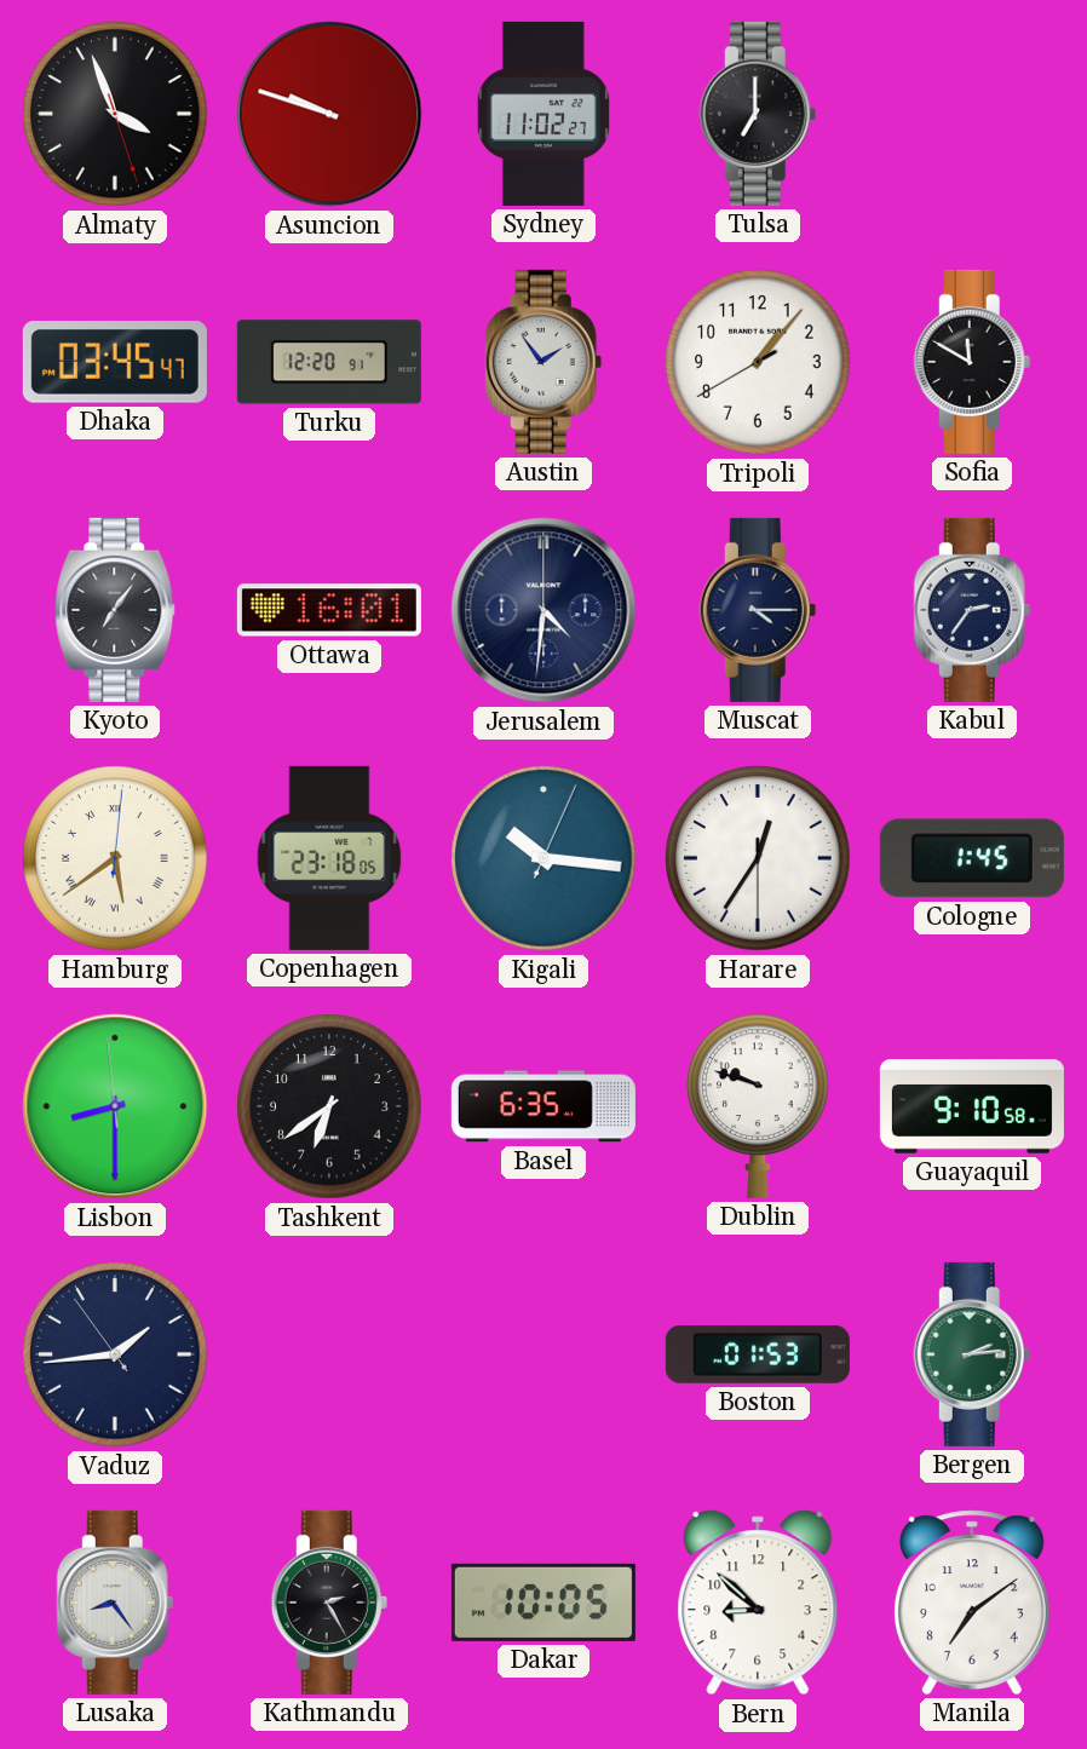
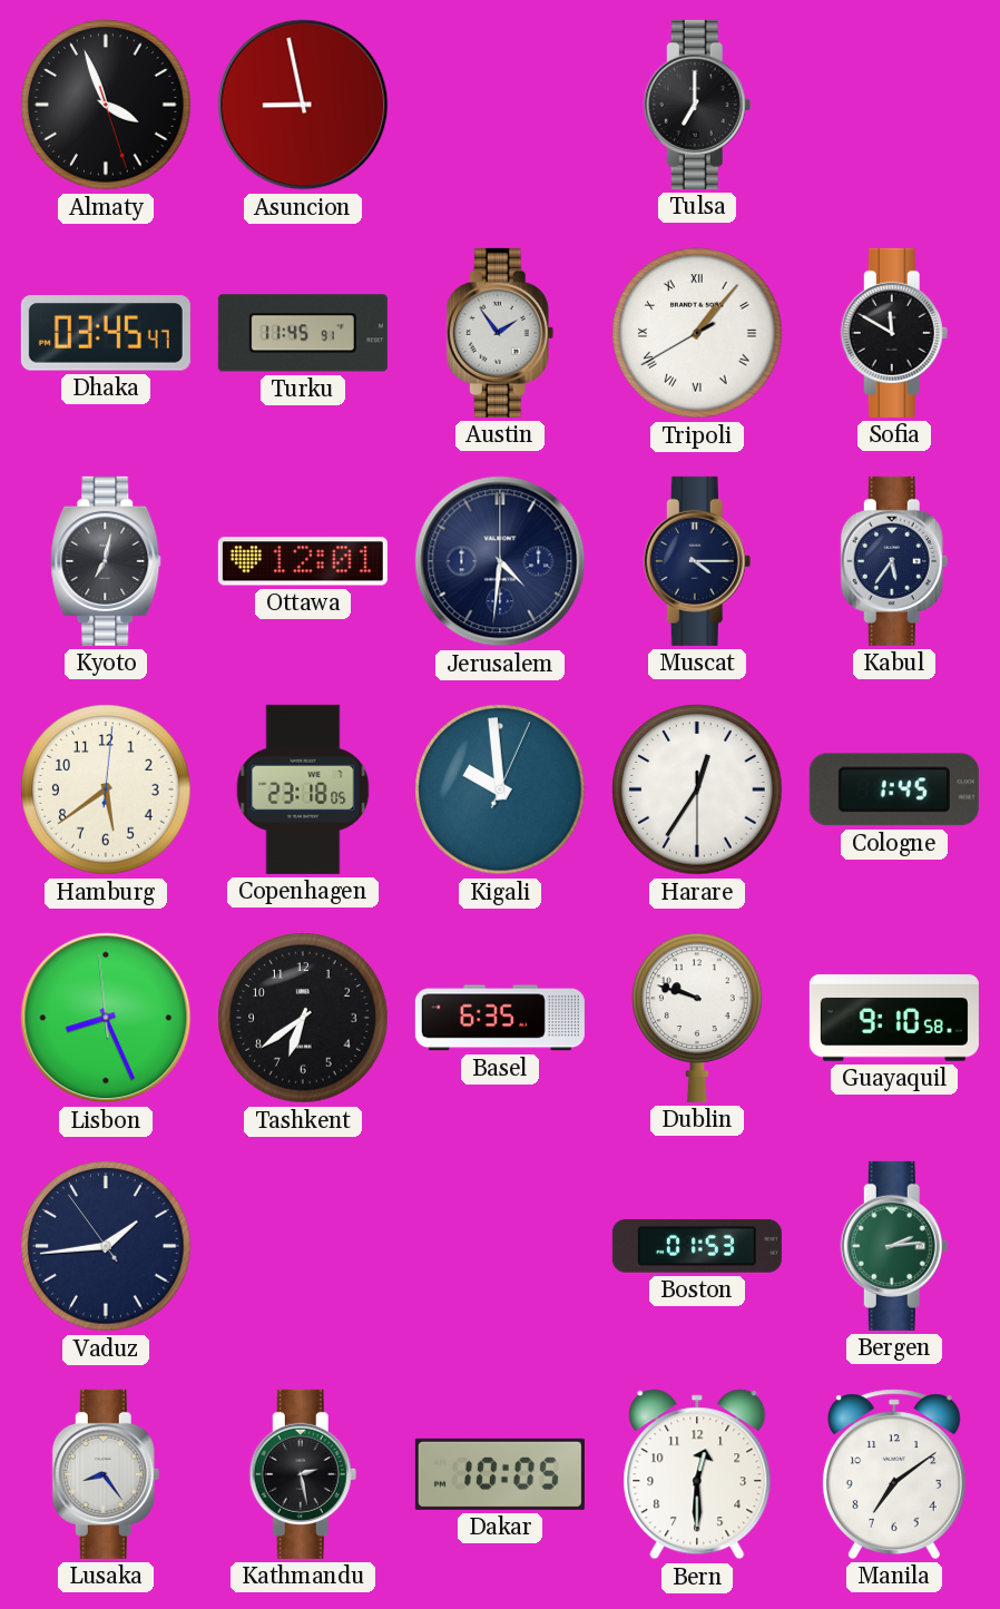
Asuncion: 9:48 -> 8:58
Sydney: 11:02 -> none
Turku: 12:20 -> 11:45
Tripoli numerals: Arabic -> Roman
Kyoto: 7:06 -> 7:02
Ottawa: 16:01 -> 12:01
Kabul: 2:36 -> 5:36
Hamburg numerals: Roman -> Arabic
Kigali: 10:16 -> 9:59
Lisbon: 8:29 -> 8:25
Kathmandu: 2:25 -> 2:28
Bern: 8:52 -> 12:30
